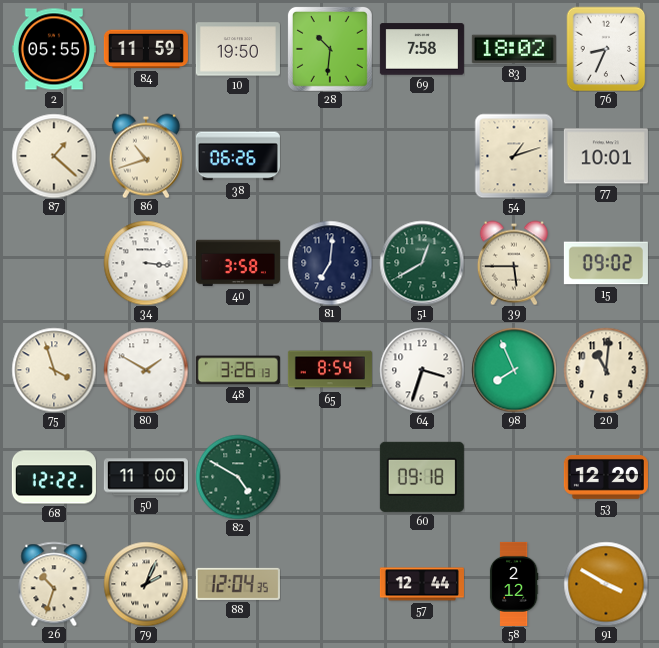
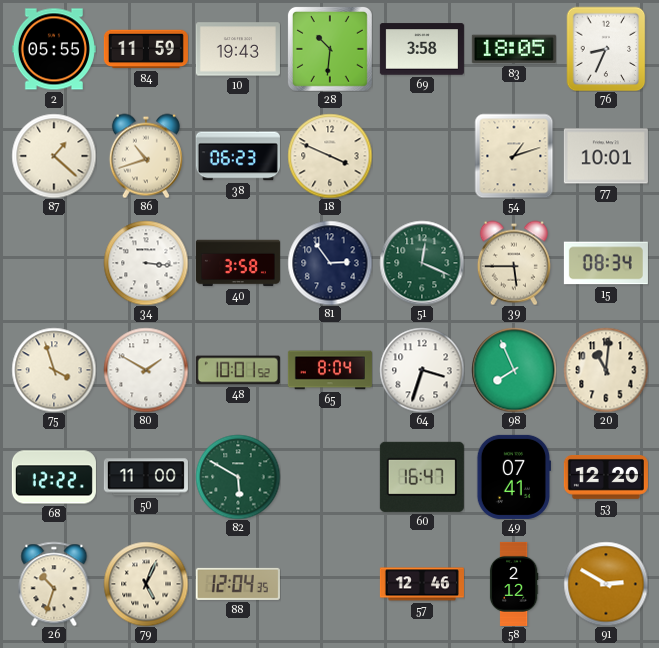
10: 19:50 -> 19:43
69: 7:58 -> 3:58
83: 18:02 -> 18:05
38: 06:26 -> 06:23
18: none -> 3:49
81: 7:01 -> 2:54
51: 12:40 -> 12:19
15: 09:02 -> 08:34
48: 3:26 -> 10:01
65: 8:54 -> 8:04
82: 4:50 -> 5:50
60: 09:18 -> 16:47
49: none -> 07:41
79: 2:04 -> 5:04
57: 12:44 -> 12:46
91: 3:50 -> 2:50
